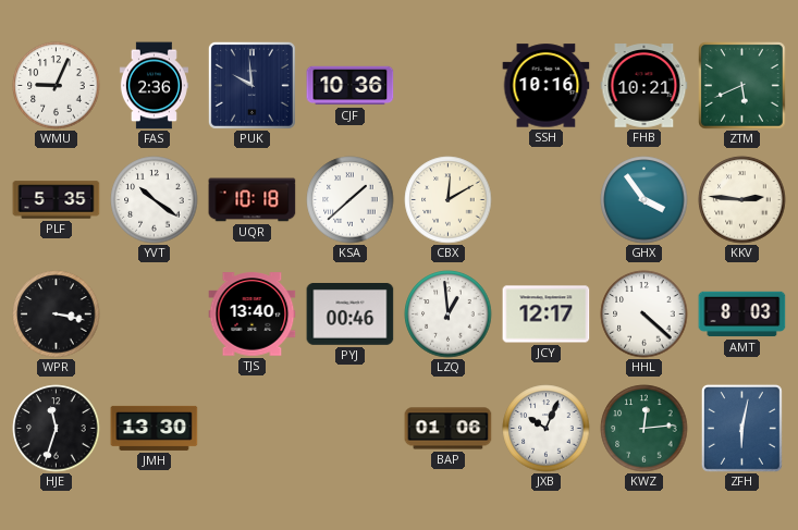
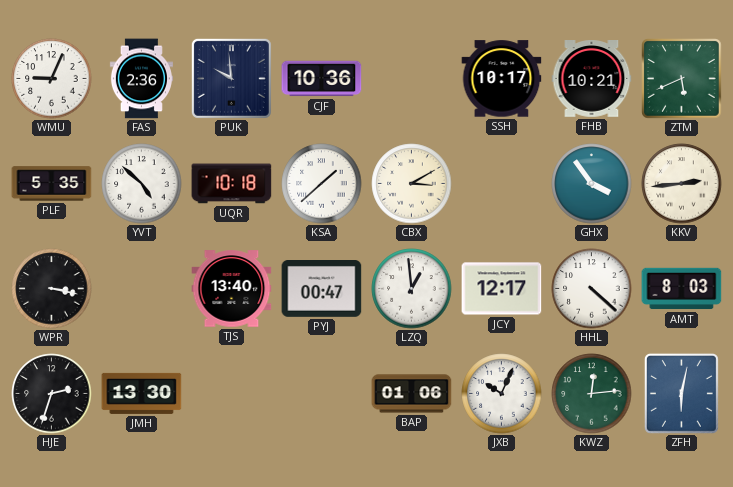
SSH: 10:16 -> 10:17
YVT: 10:21 -> 4:52
CBX: 12:10 -> 3:10
KKV: 2:46 -> 2:44
PYJ: 00:46 -> 00:47
HJE: 11:33 -> 2:33
